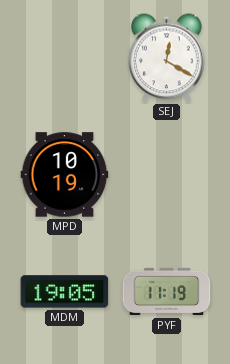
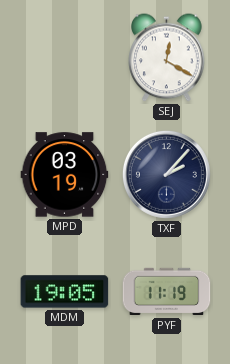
MPD: 10:19 -> 03:19
TXF: none -> 2:07
